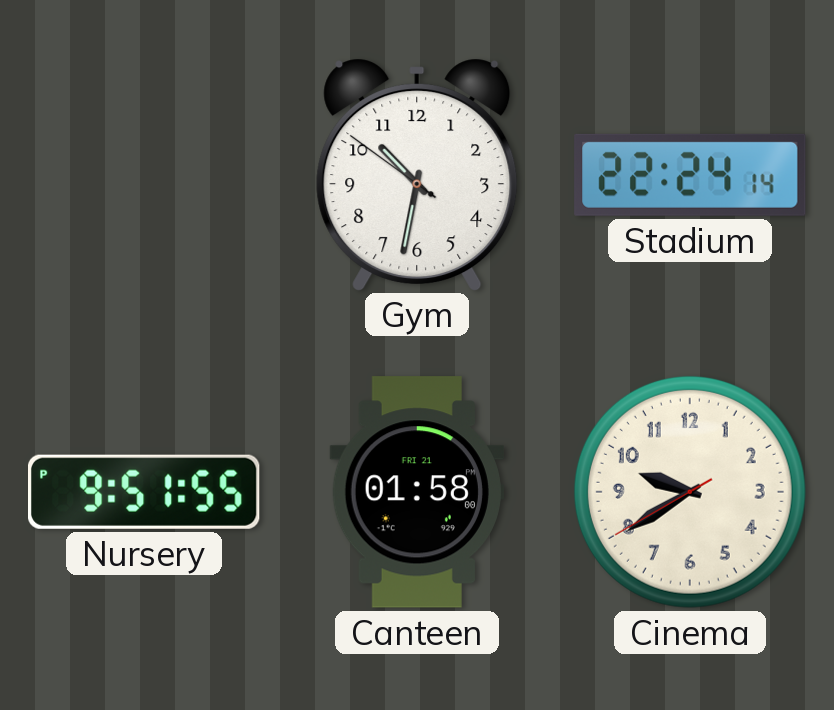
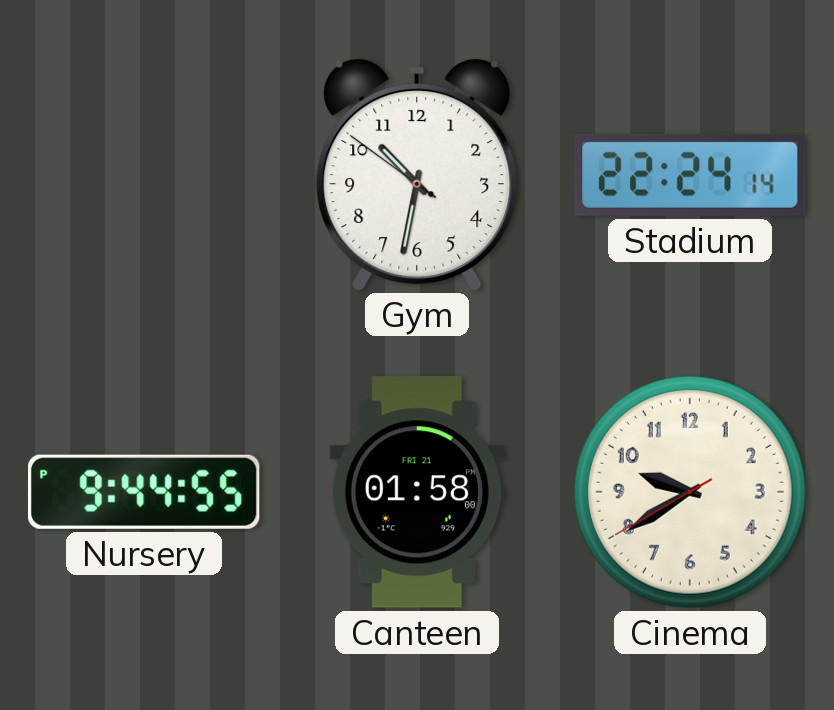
Nursery: 9:51 -> 9:44
